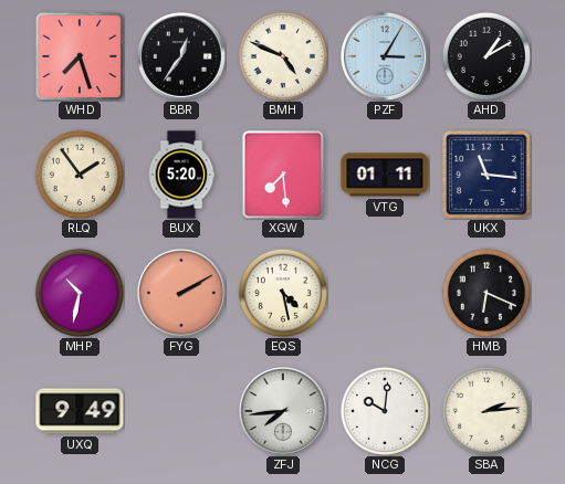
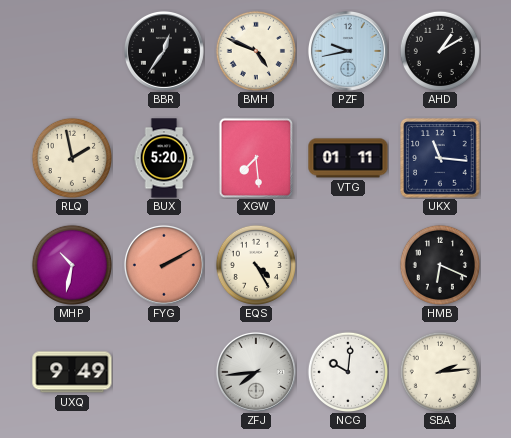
WHD: 7:27 -> none
PZF: 3:05 -> 9:43
RLQ: 1:54 -> 1:58
EQS: 4:28 -> 4:25
